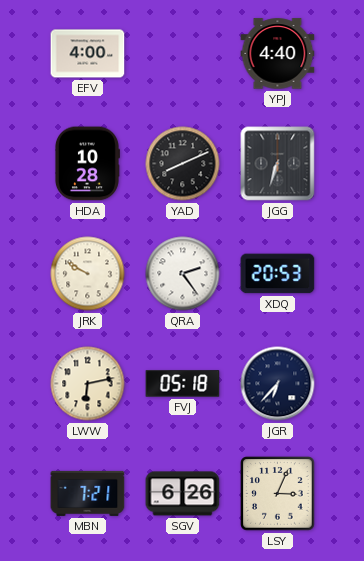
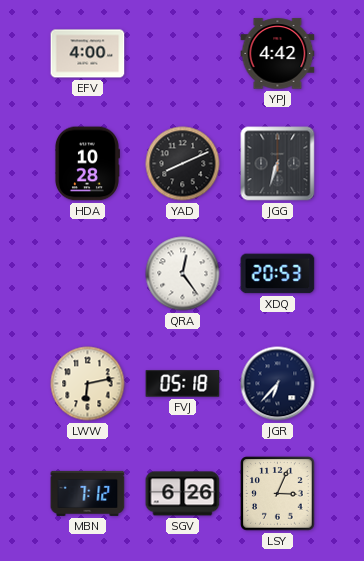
YPJ: 4:40 -> 4:42
JRK: 9:50 -> none
QRA: 2:24 -> 12:24
MBN: 7:21 -> 7:12
